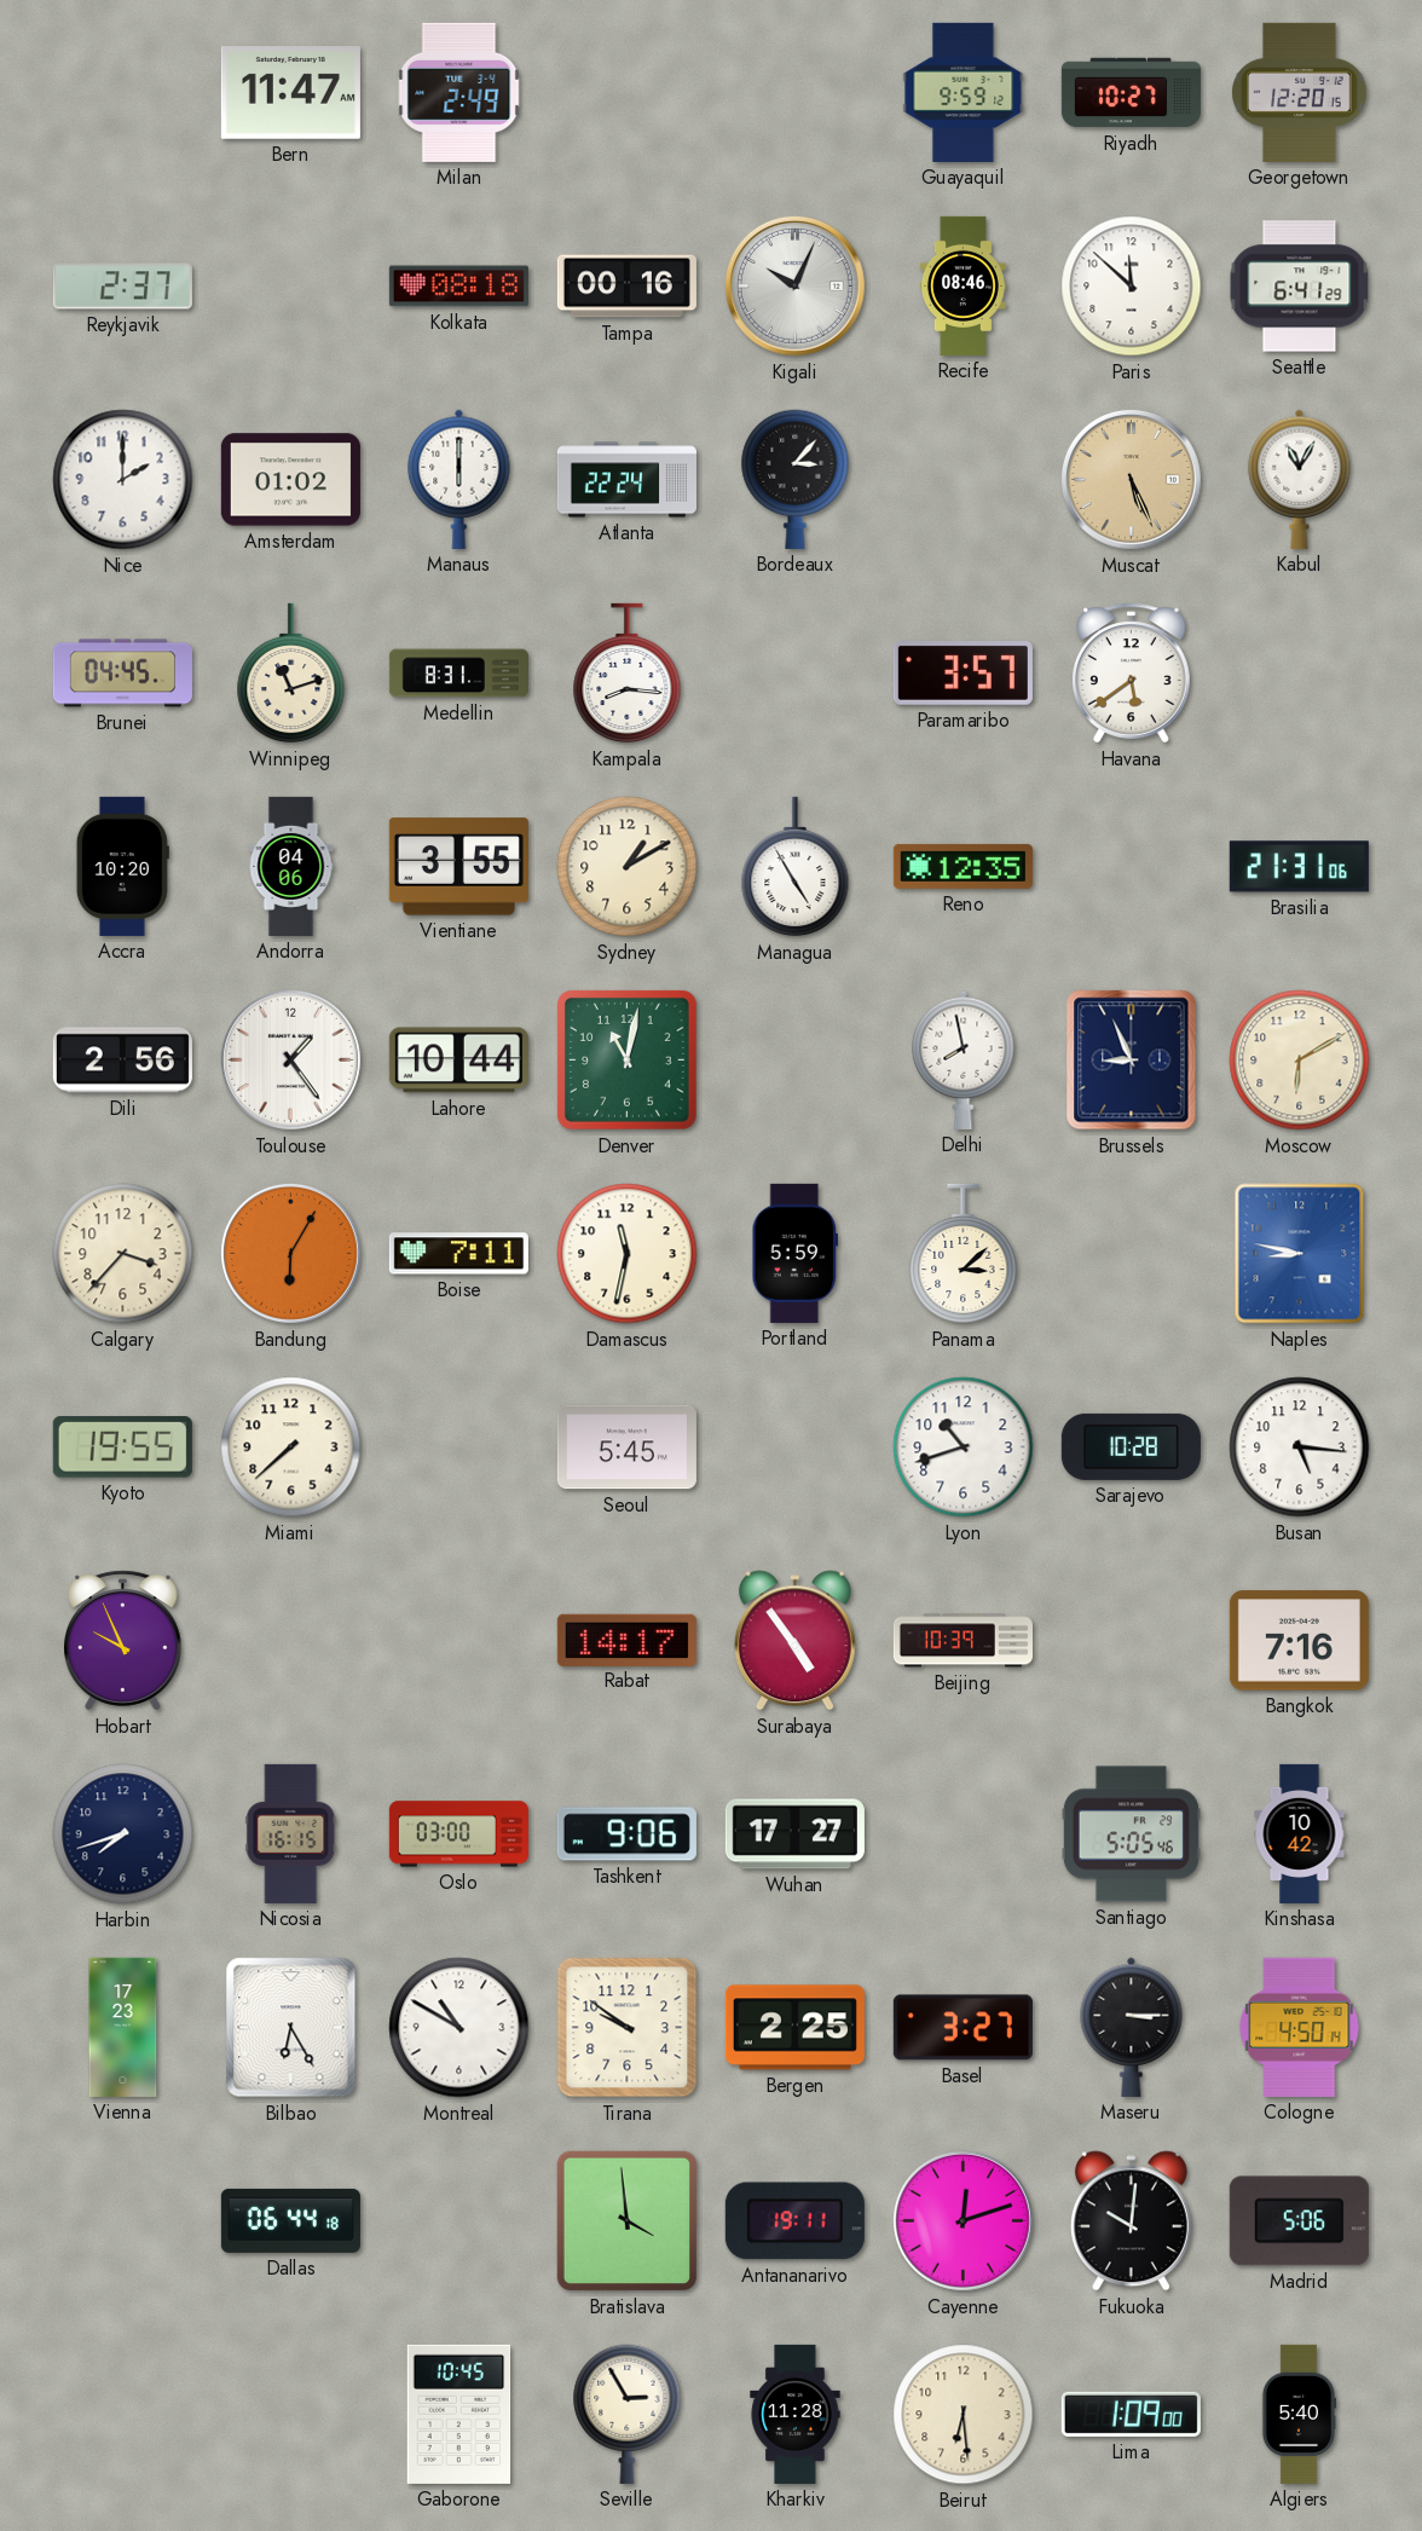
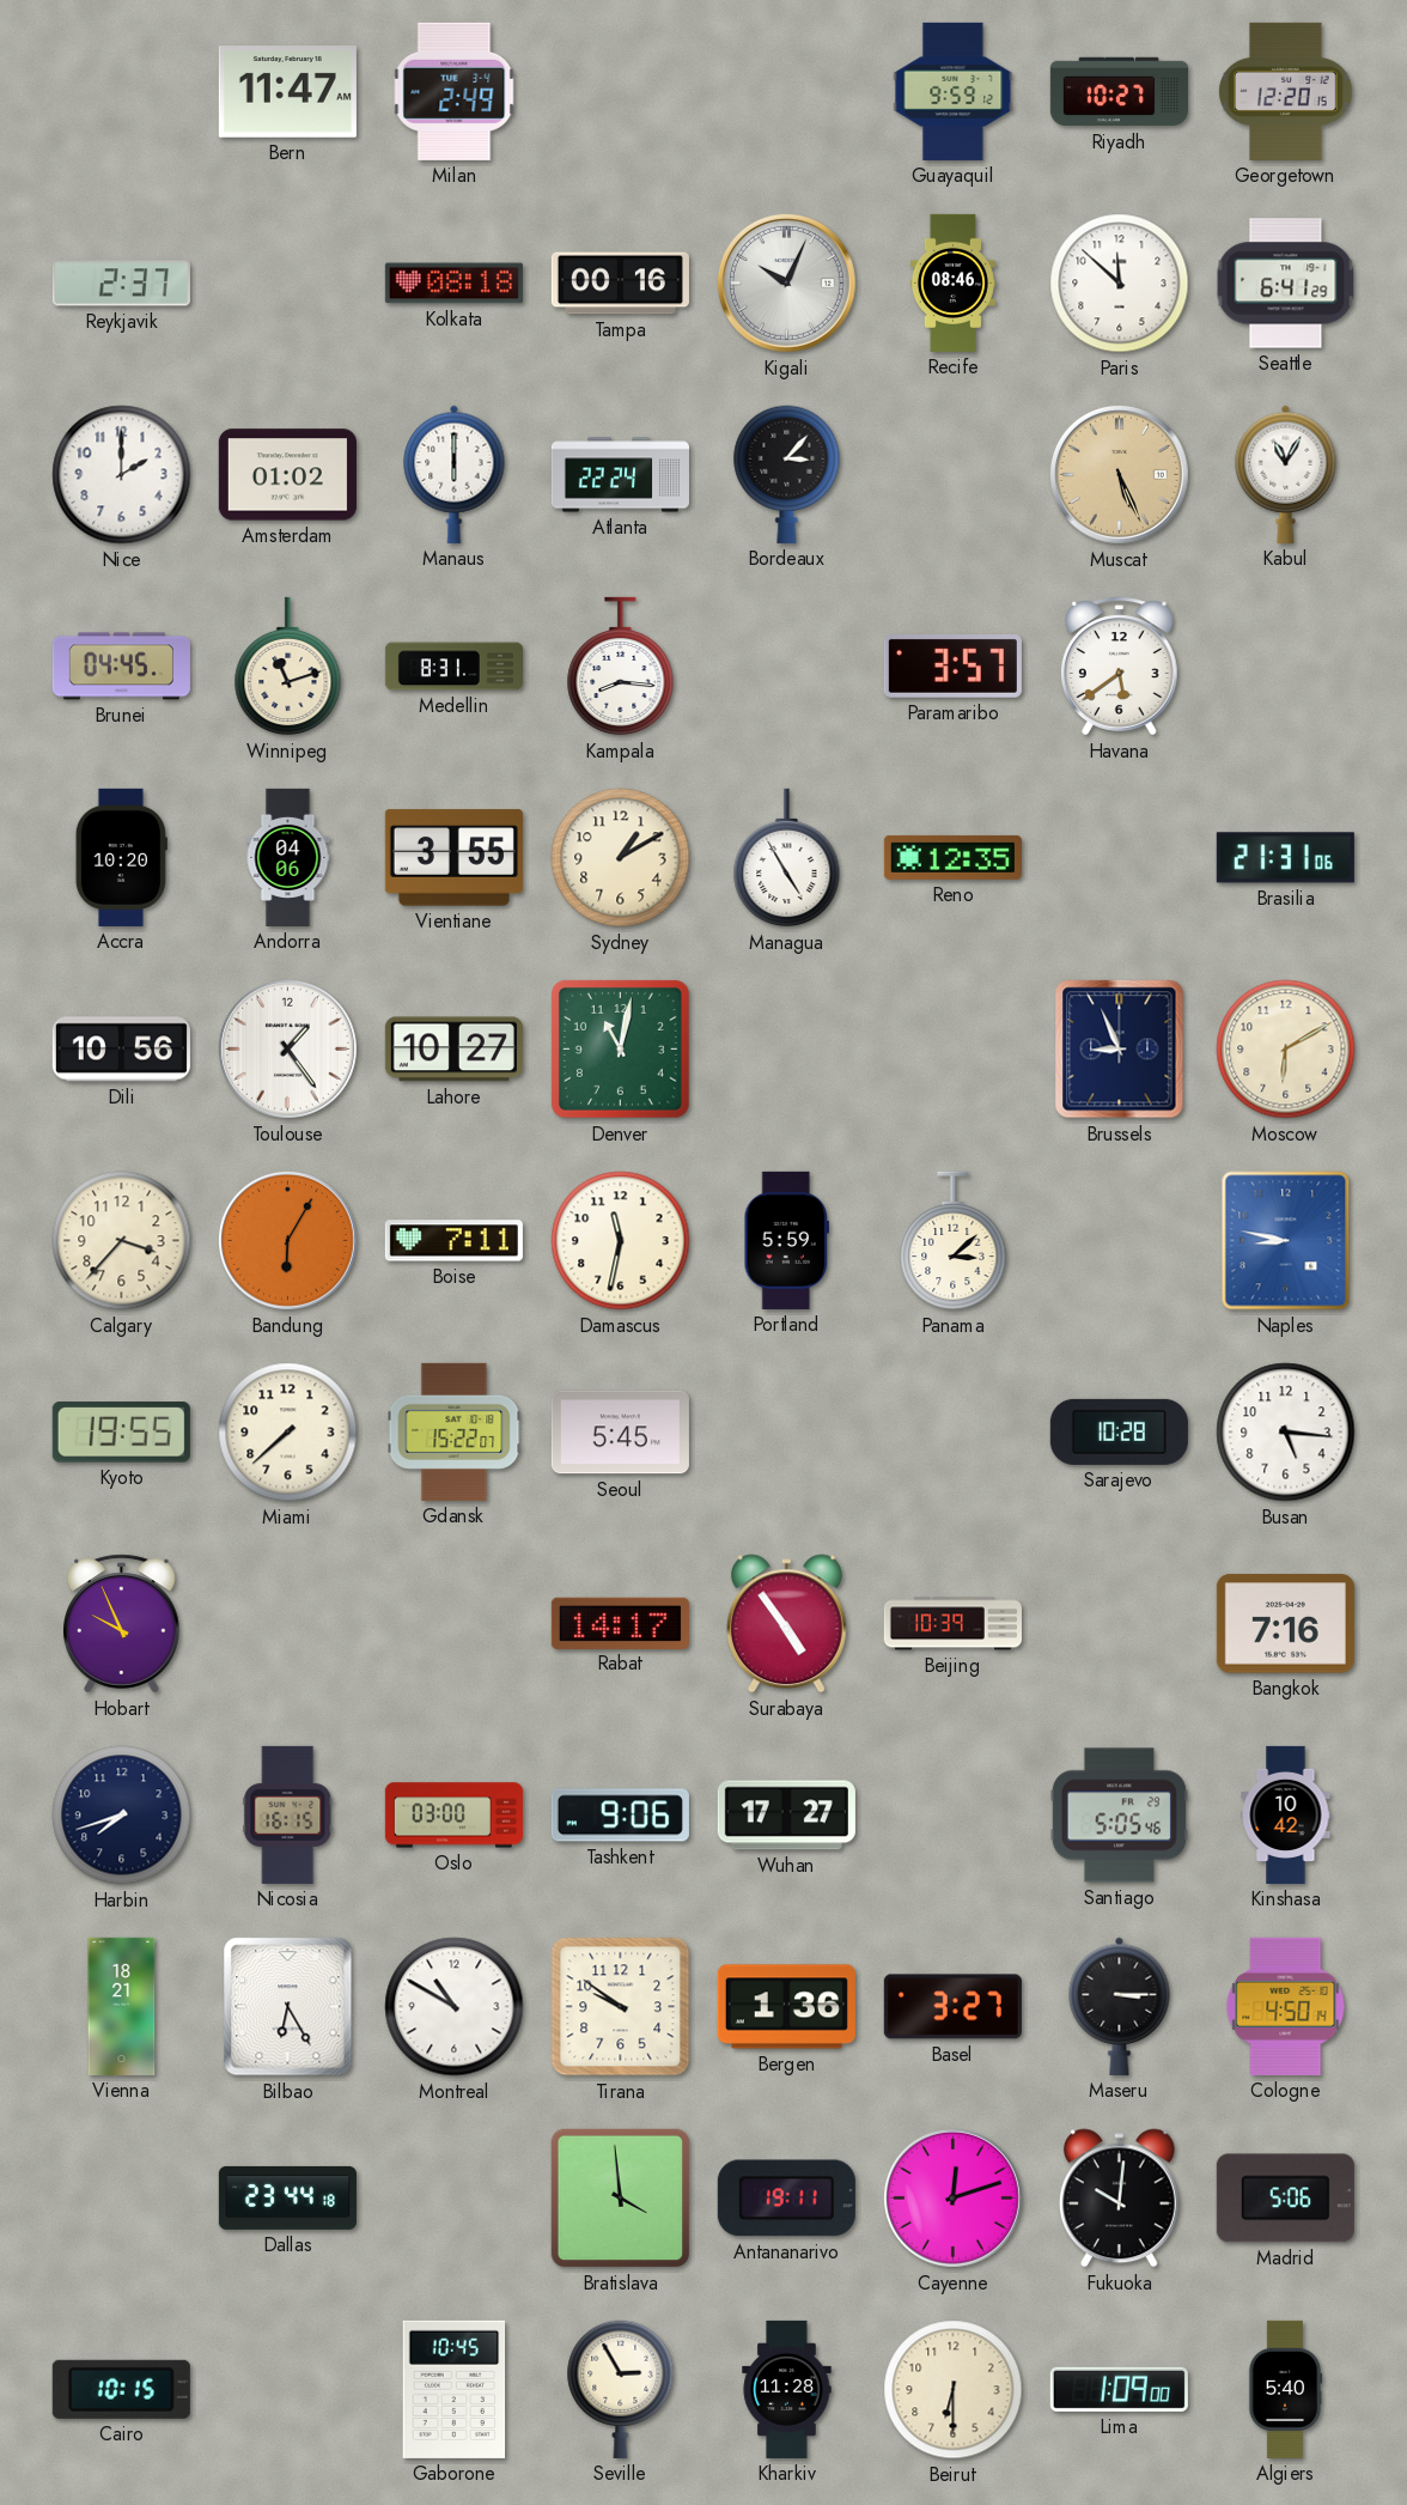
Dili: 2:56 -> 10:56
Lahore: 10:44 -> 10:27
Delhi: 7:58 -> none
Gdansk: none -> 15:22
Lyon: 10:42 -> none
Vienna: 17:23 -> 18:21
Bergen: 2:25 -> 1:36
Dallas: 06:44 -> 23:44
Cairo: none -> 10:15
Beirut: 6:29 -> 6:30
